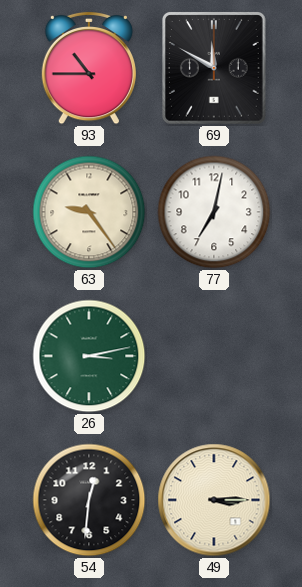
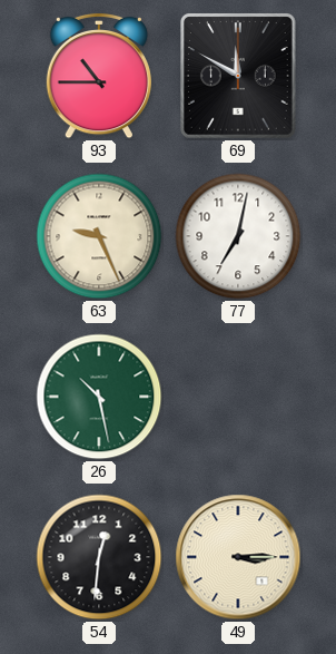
63: 9:24 -> 9:26
26: 3:13 -> 10:28
